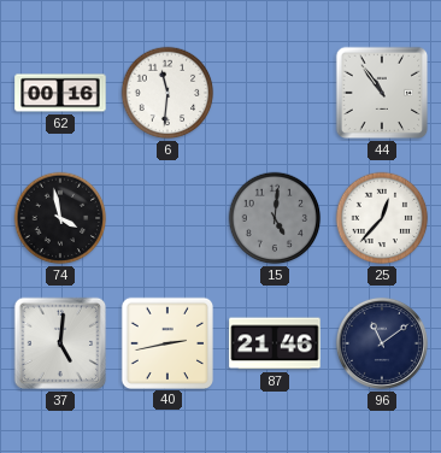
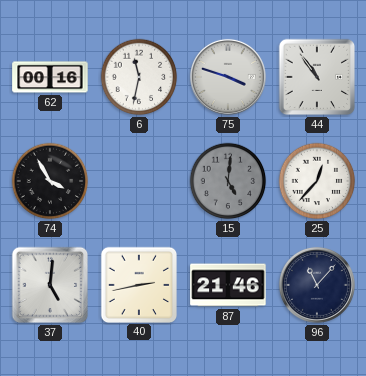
6: 11:31 -> 11:32
75: none -> 3:48
74: 3:58 -> 3:55
96: 11:09 -> 11:07
